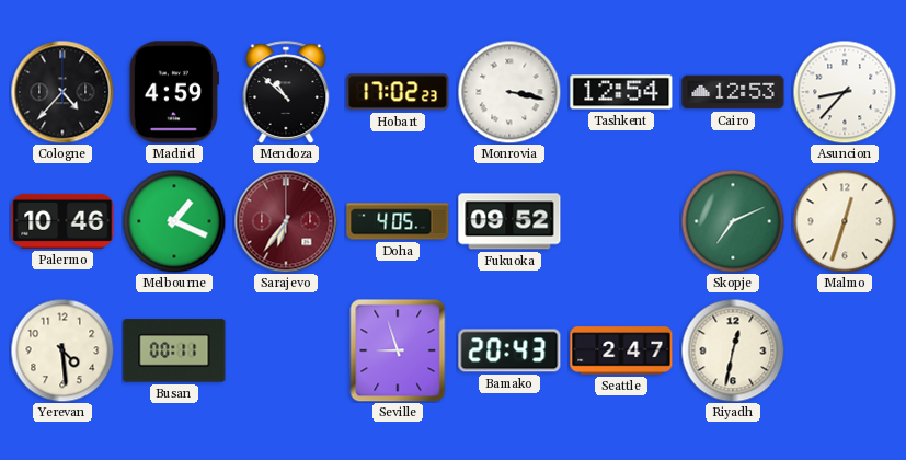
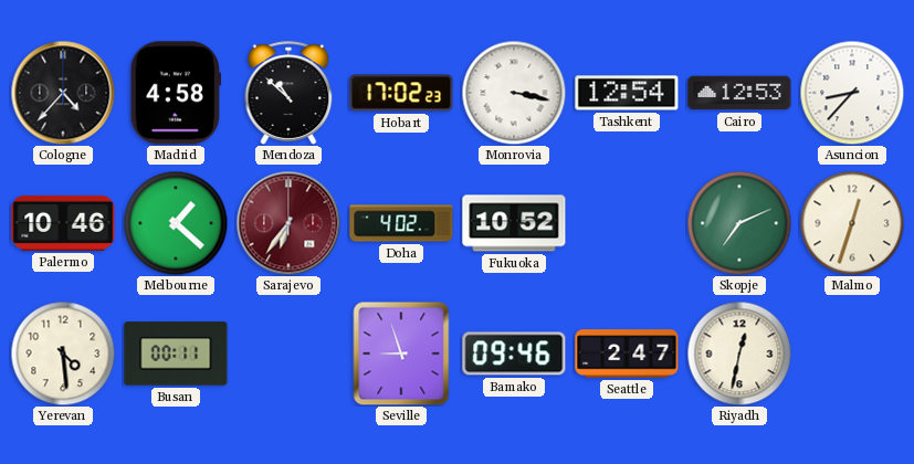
Madrid: 4:59 -> 4:58
Melbourne: 1:19 -> 1:22
Doha: 4:05 -> 4:02
Fukuoka: 09:52 -> 10:52
Bamako: 20:43 -> 09:46
